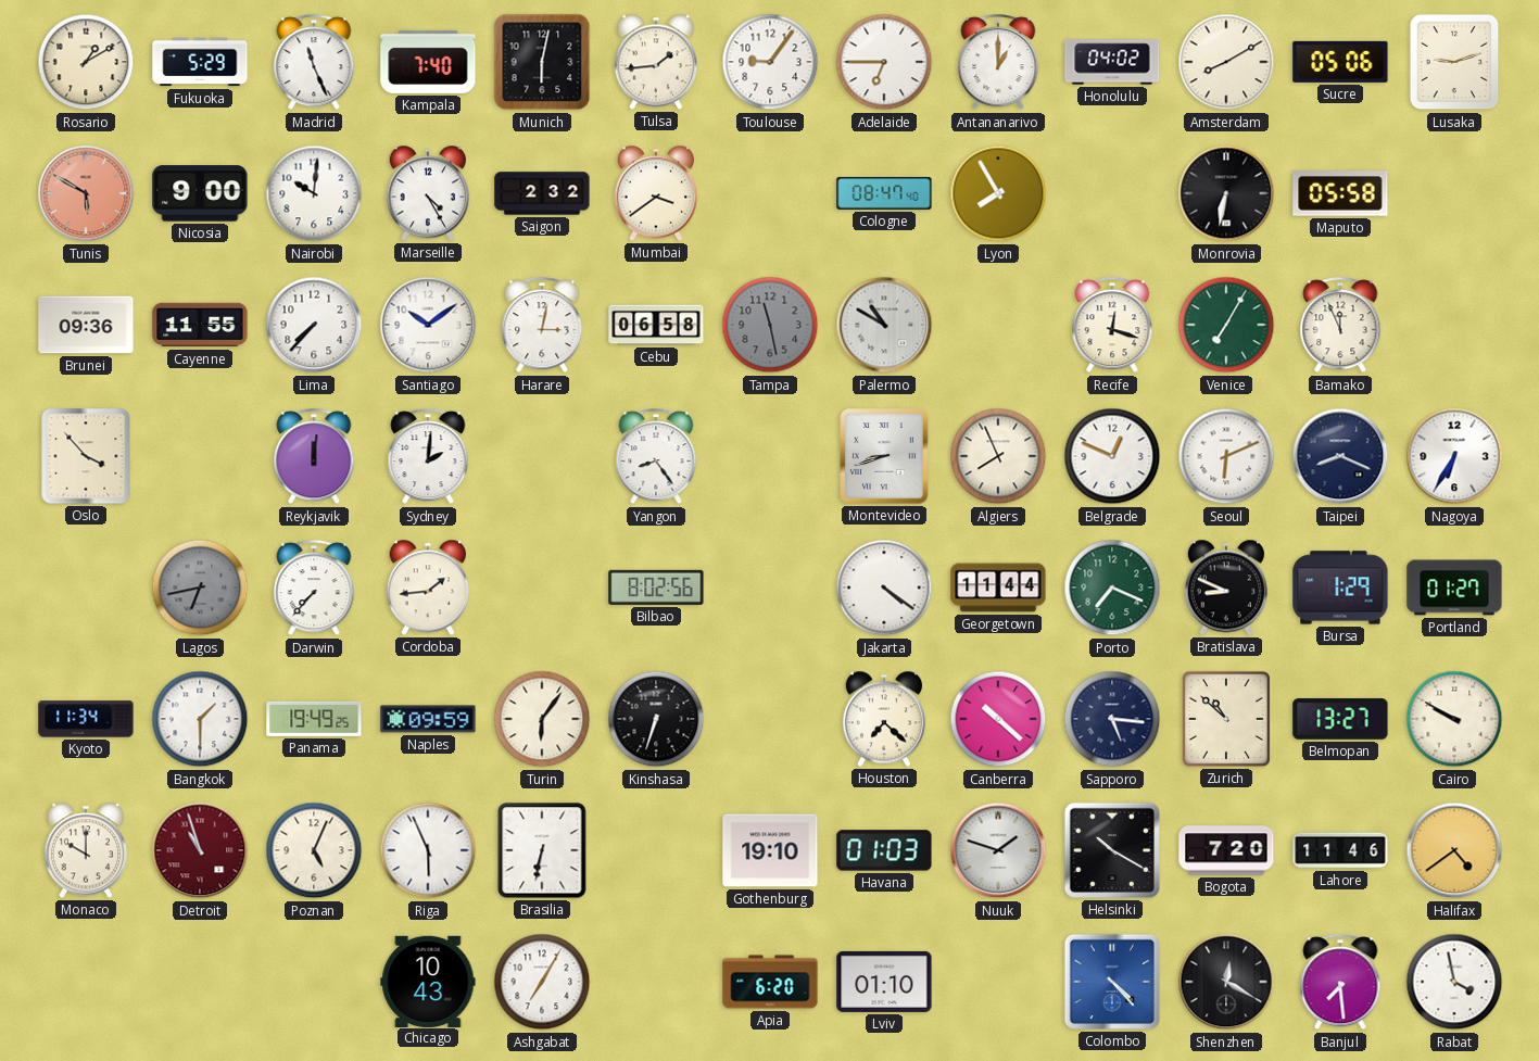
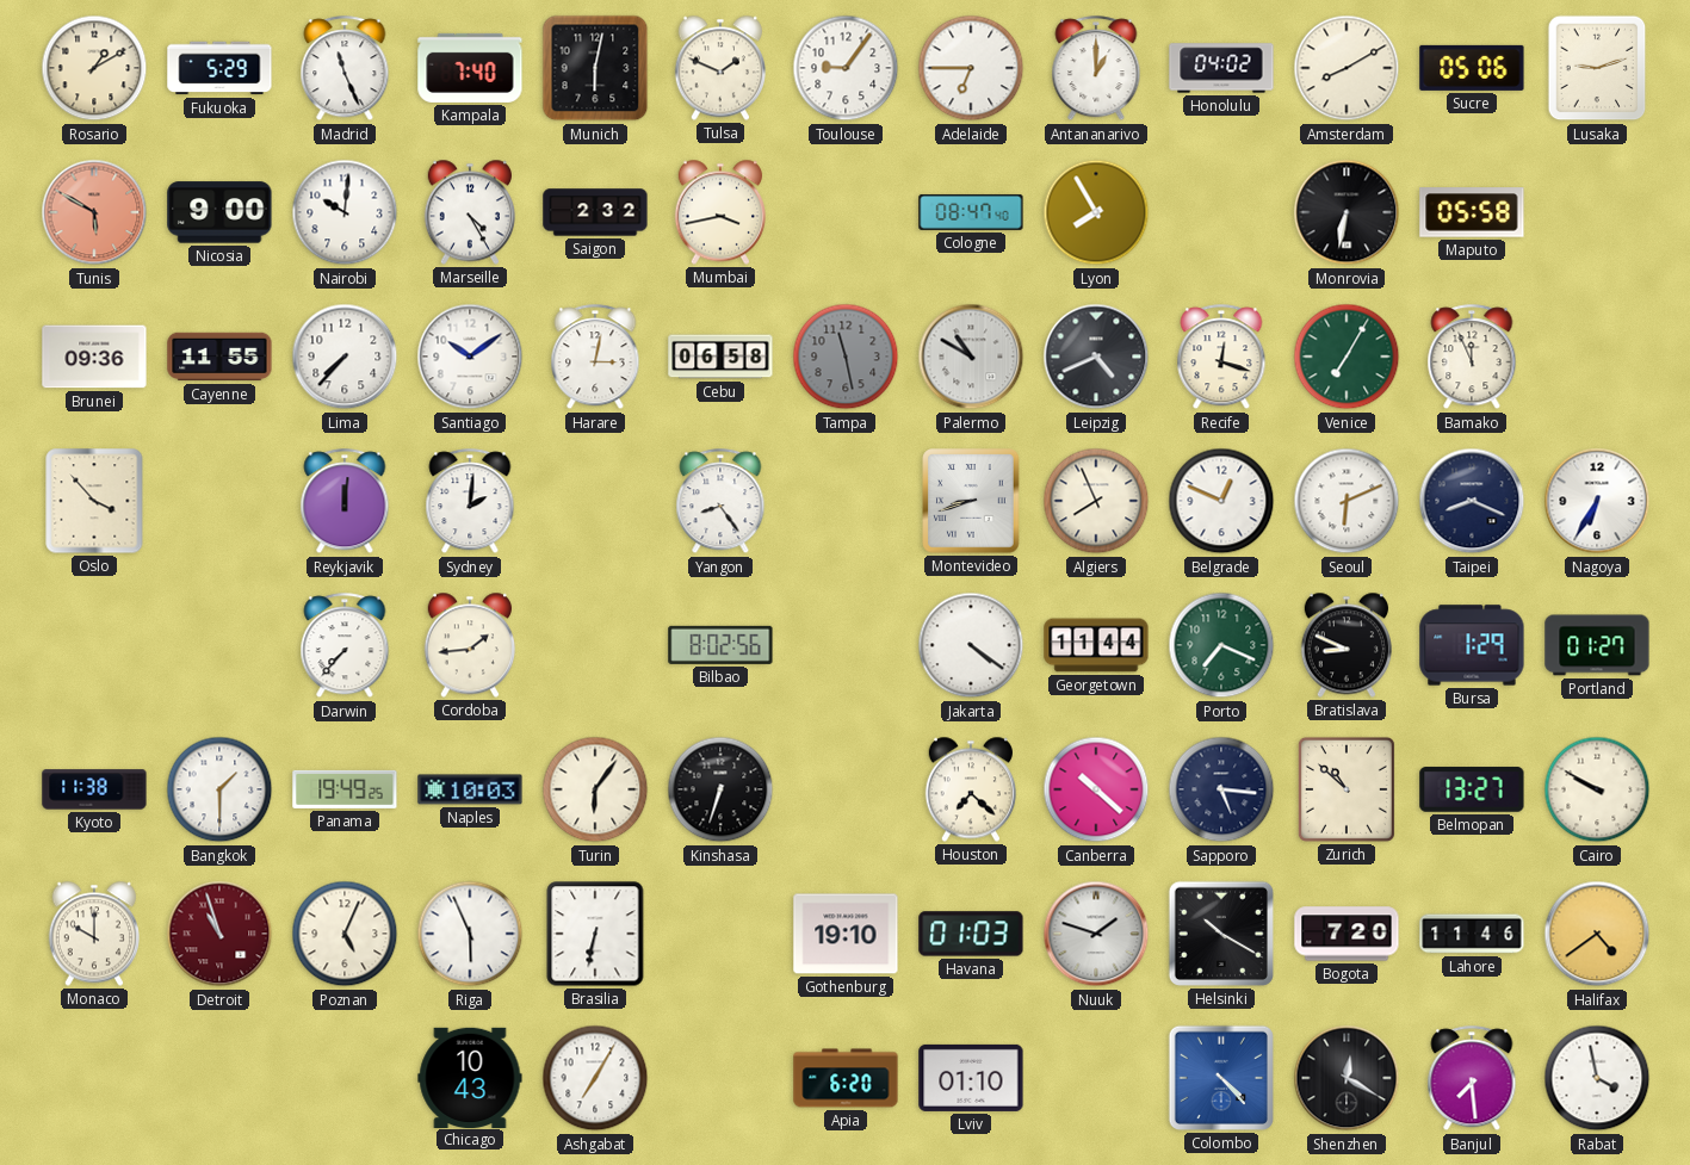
Tulsa: 1:44 -> 1:49
Mumbai: 3:39 -> 3:43
Leipzig: none -> 4:41
Lagos: 6:43 -> none
Kyoto: 11:34 -> 11:38
Naples: 09:59 -> 10:03
